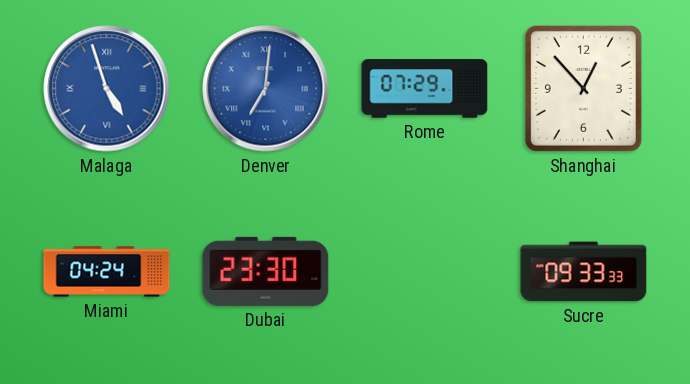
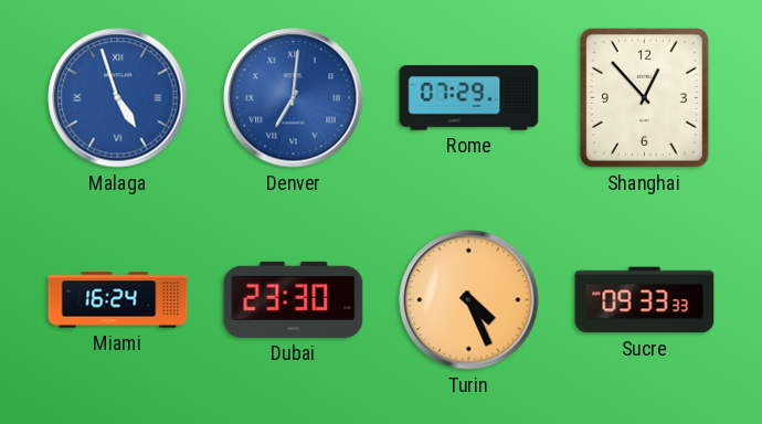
Miami: 04:24 -> 16:24
Turin: none -> 4:26
